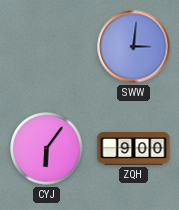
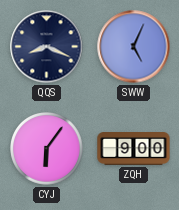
QQS: none -> 8:19
SWW: 3:01 -> 5:04
